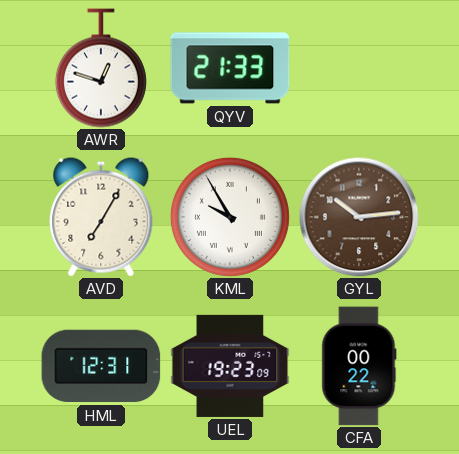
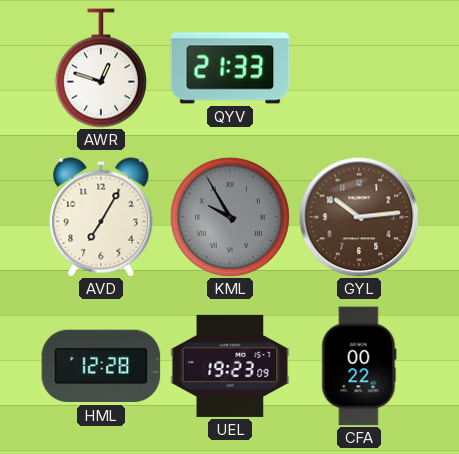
KML dial: white -> grey
HML: 12:31 -> 12:28
